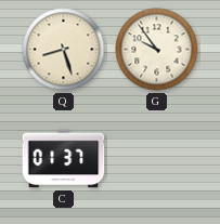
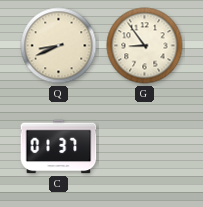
Q: 8:27 -> 8:41
G: 9:54 -> 8:54
